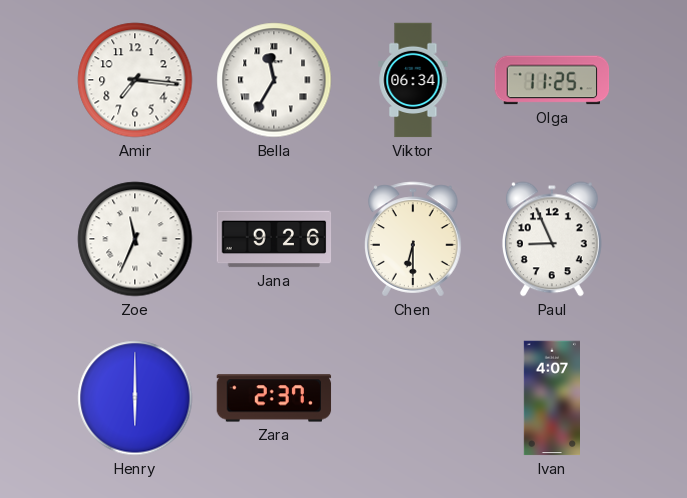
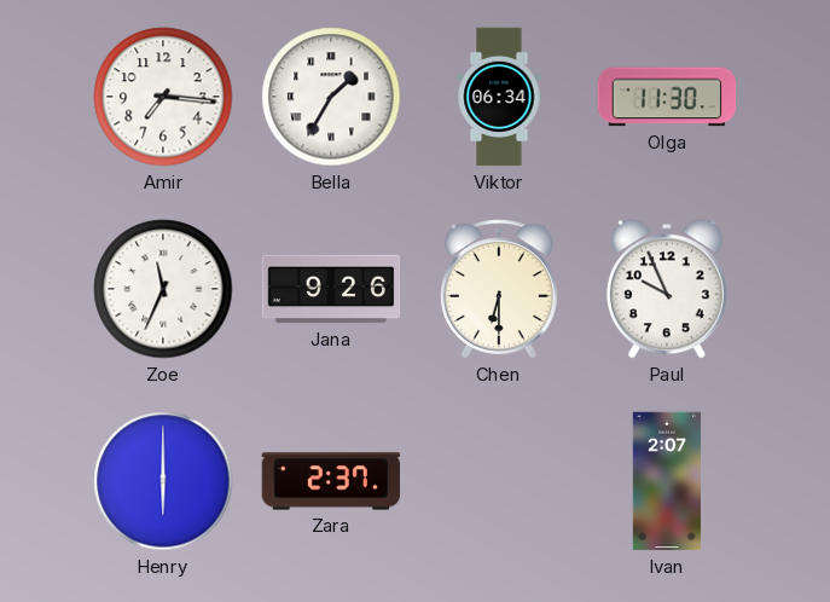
Bella: 11:35 -> 1:35
Olga: 11:25 -> 11:30
Paul: 8:56 -> 9:56
Ivan: 4:07 -> 2:07
